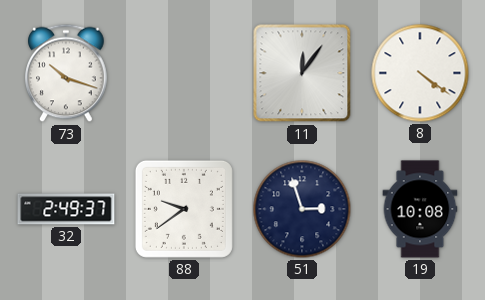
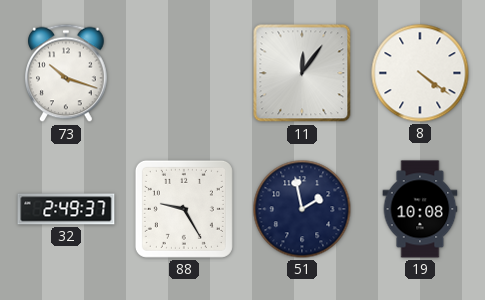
88: 9:39 -> 9:25
51: 2:57 -> 1:58
